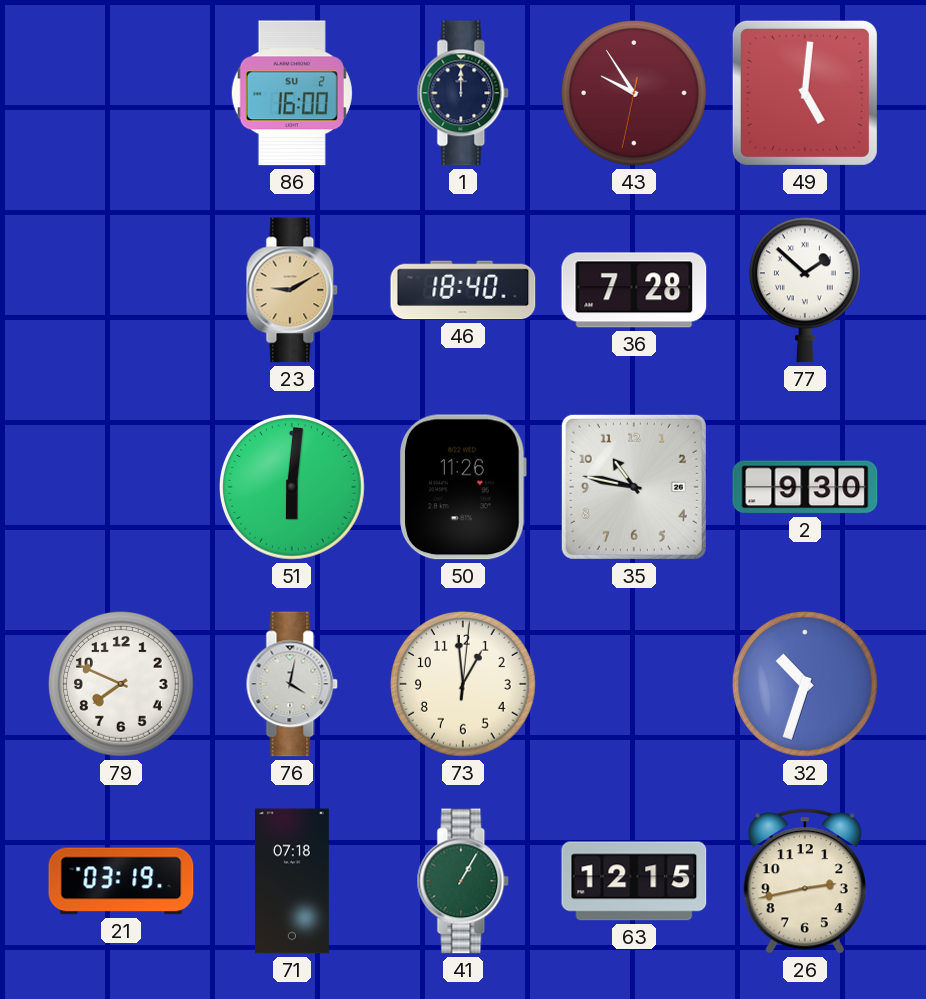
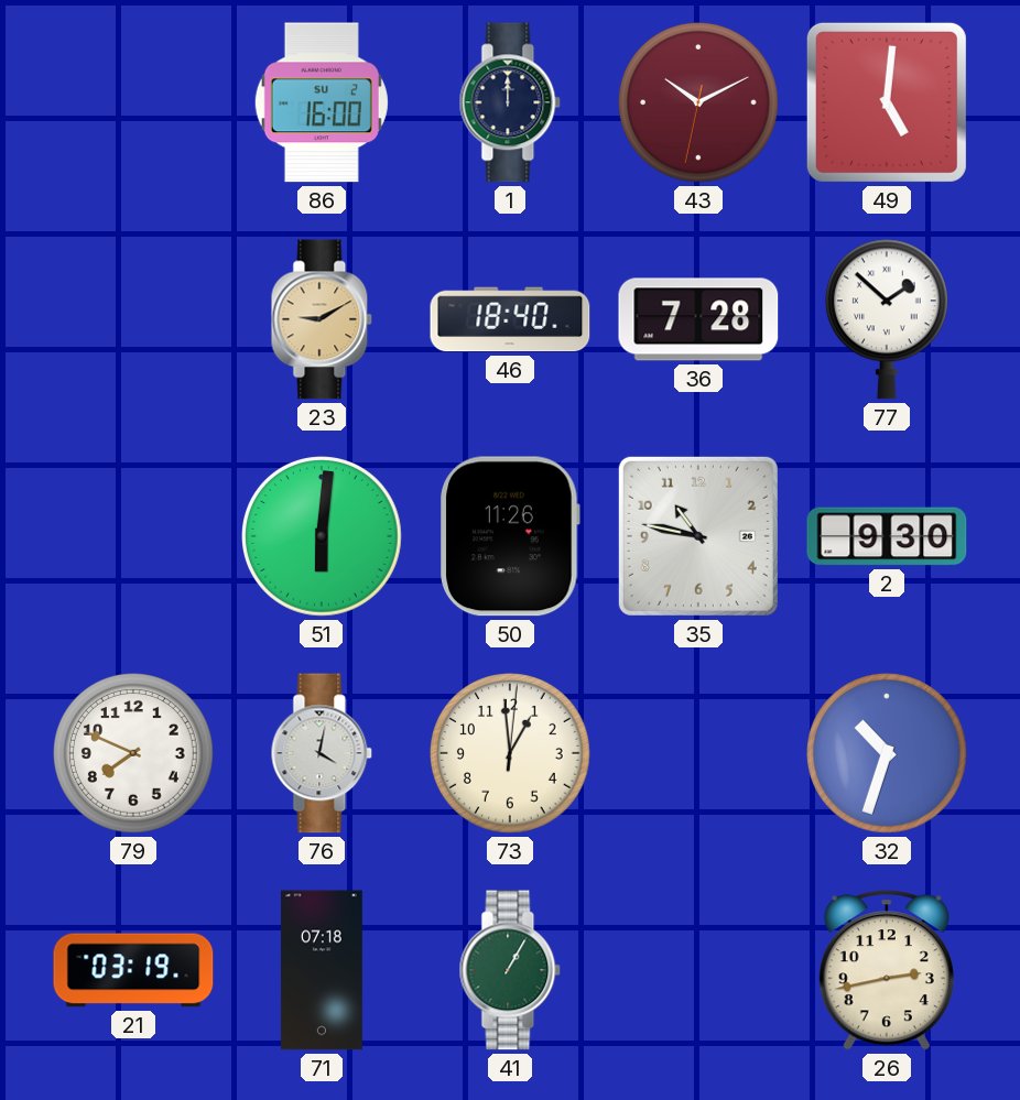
43: 9:54 -> 10:10
63: 12:15 -> none
